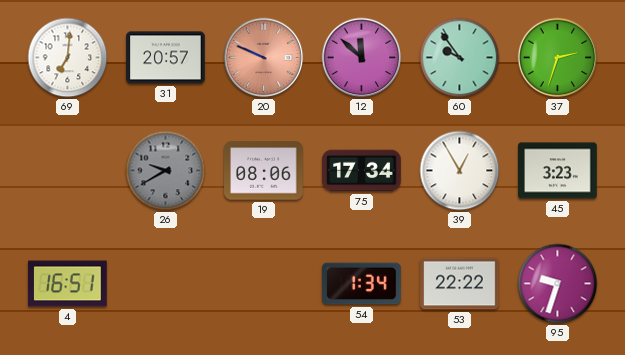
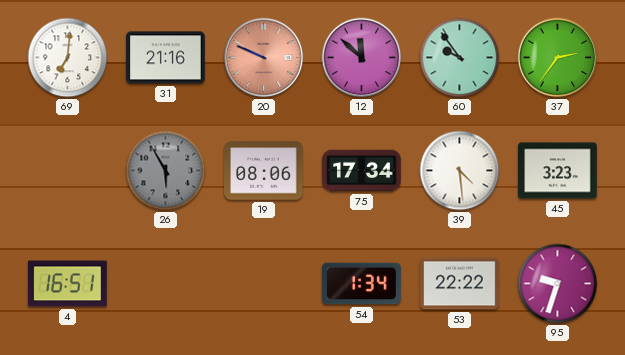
31: 20:57 -> 21:16
37: 2:33 -> 2:36
26: 9:40 -> 5:55
39: 12:55 -> 4:29
